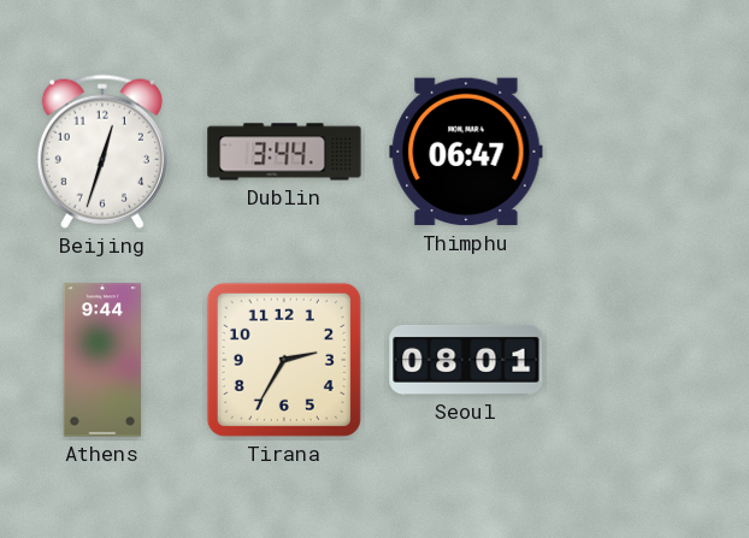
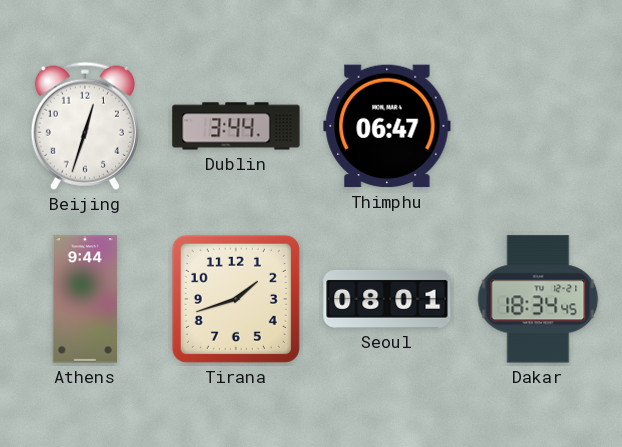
Tirana: 2:35 -> 1:42
Dakar: none -> 18:34
